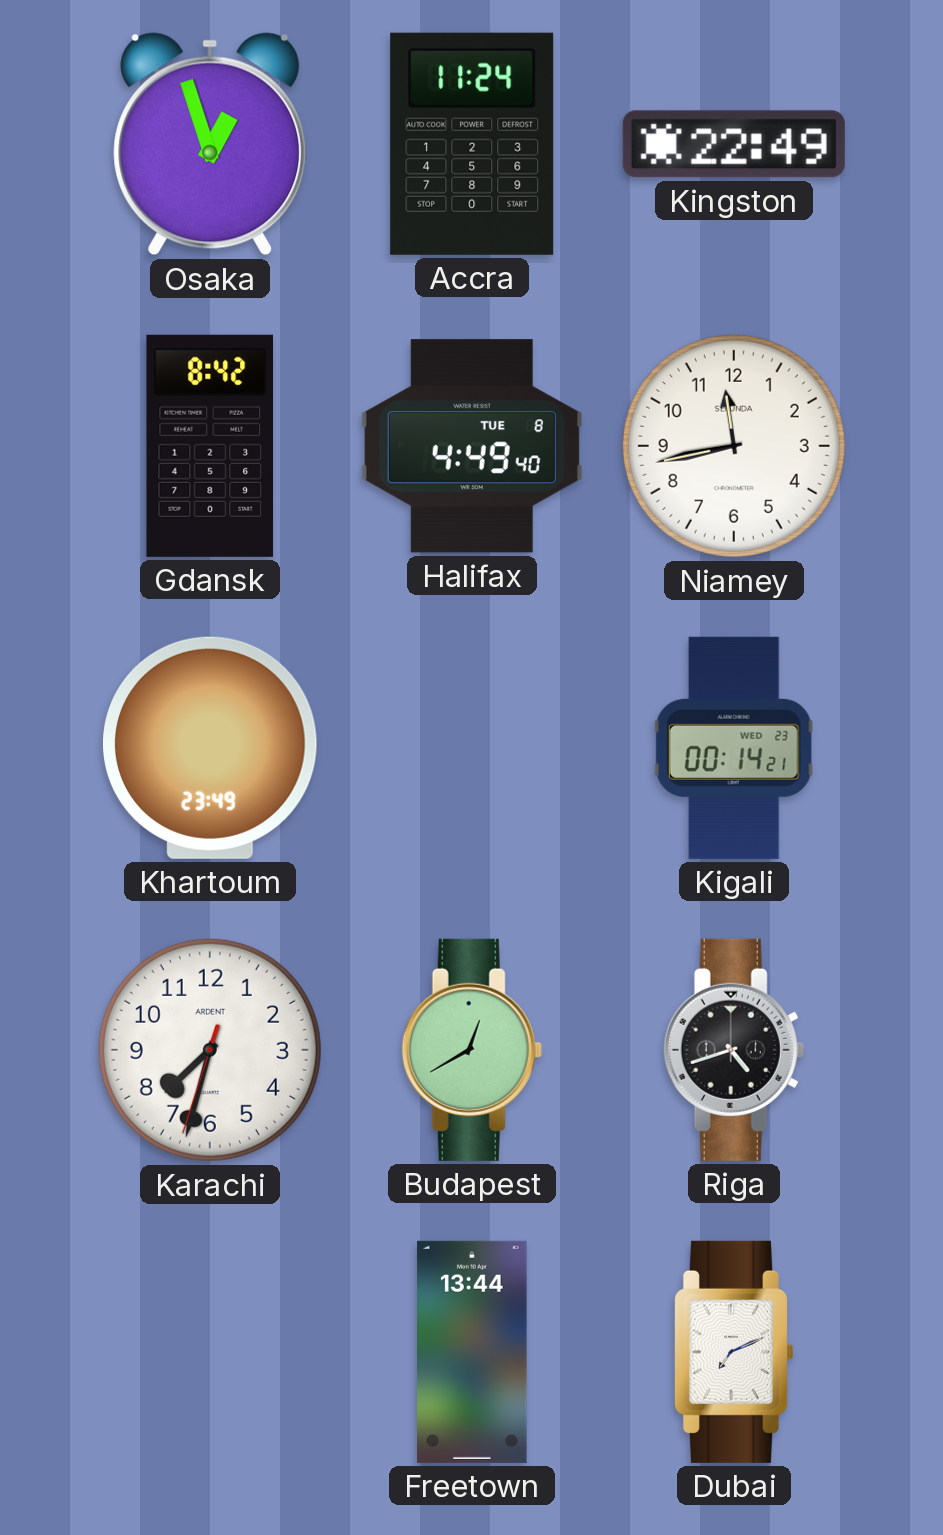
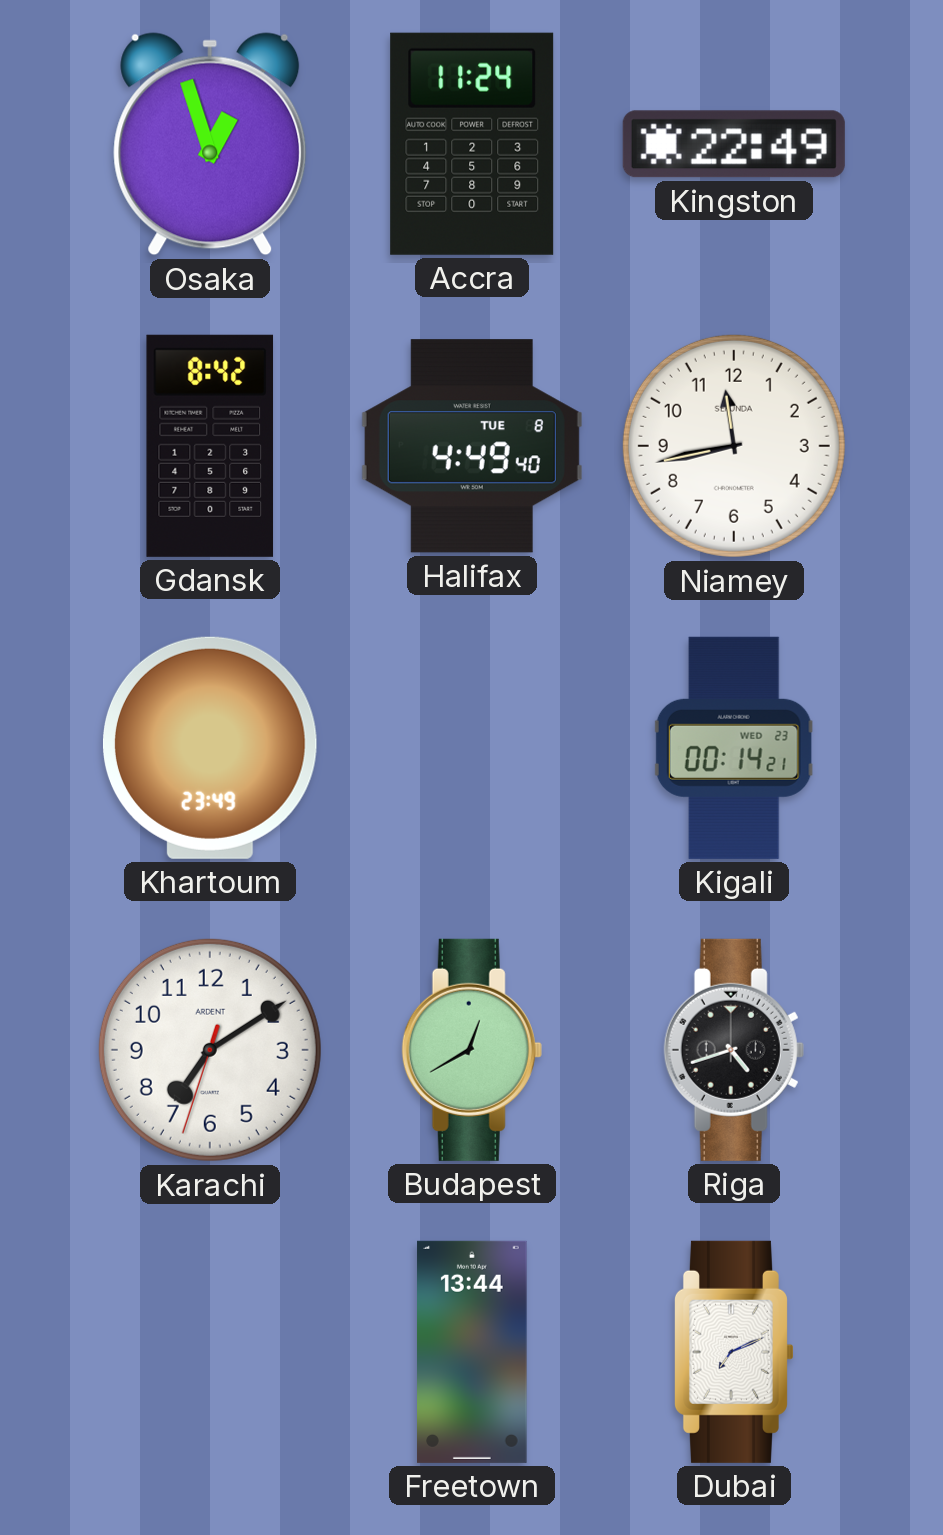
Karachi: 7:32 -> 7:09
